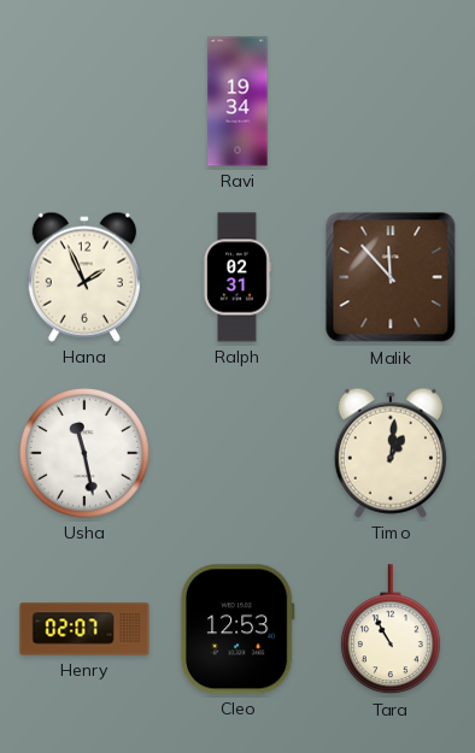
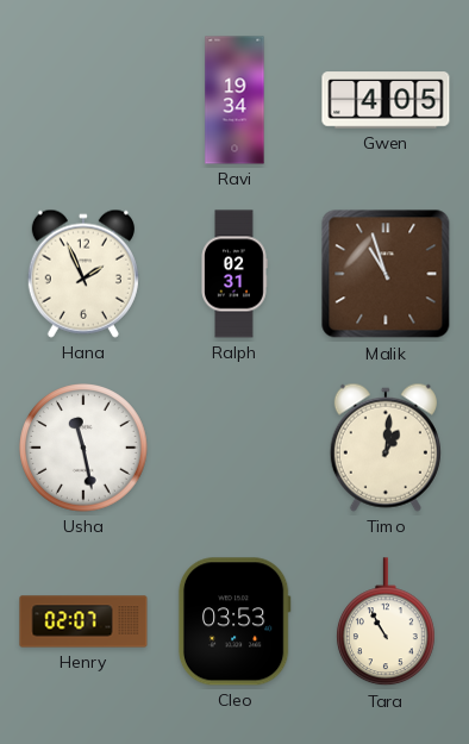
Gwen: none -> 4:05
Malik: 11:53 -> 10:57
Cleo: 12:53 -> 03:53
